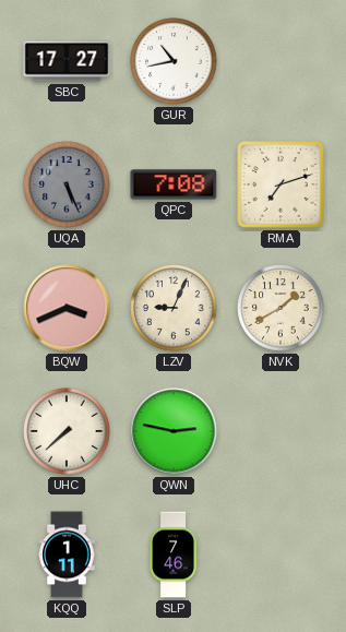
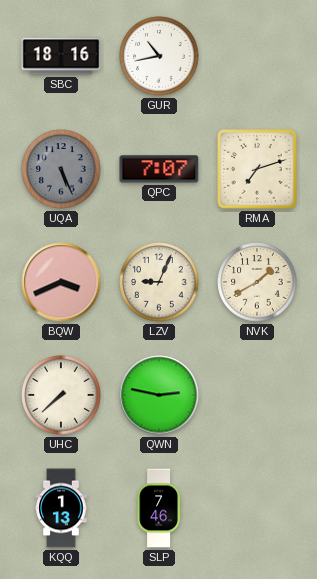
SBC: 17:27 -> 18:16
QPC: 7:08 -> 7:07
KQQ: 1:11 -> 1:13
